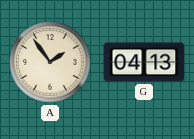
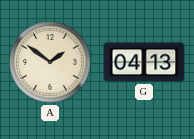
A: 1:54 -> 1:51
